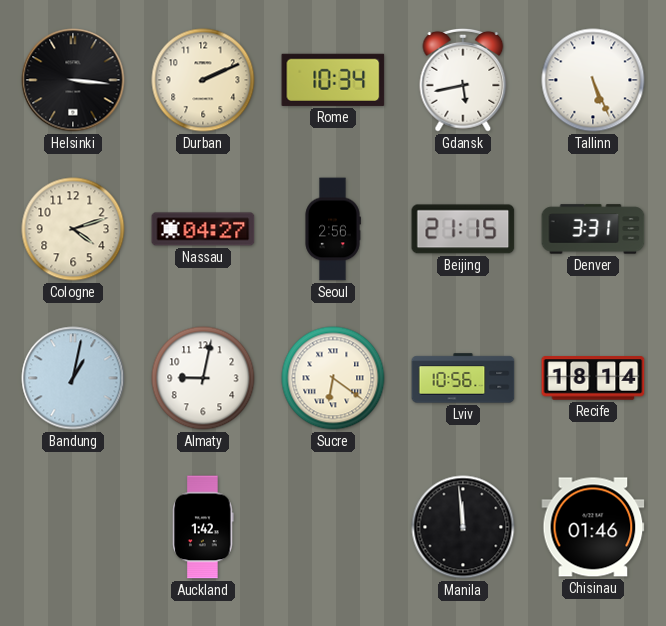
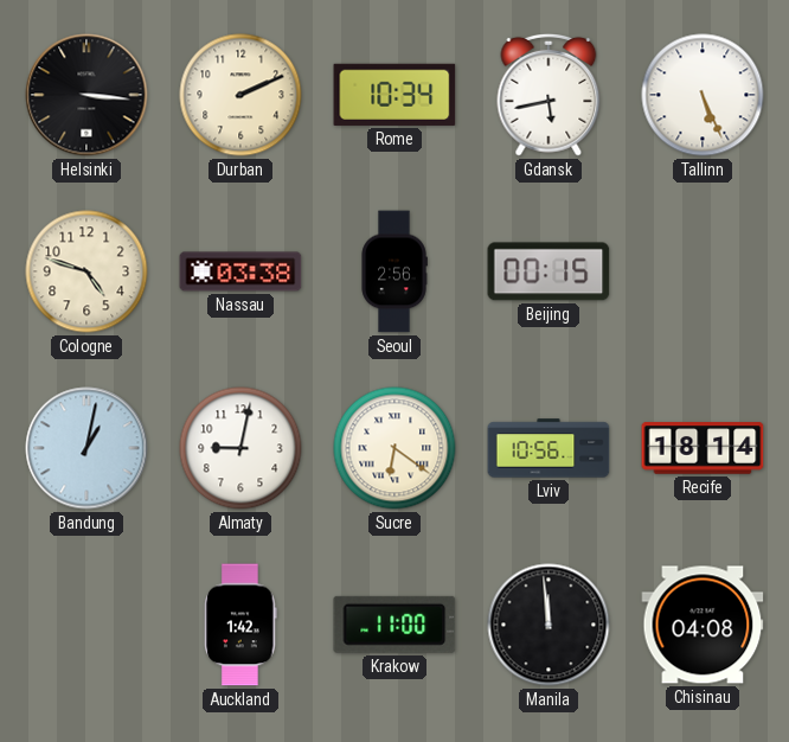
Cologne: 4:12 -> 4:48
Nassau: 04:27 -> 03:38
Beijing: 21:15 -> 00:15
Denver: 3:31 -> none
Krakow: none -> 11:00
Chisinau: 01:46 -> 04:08
